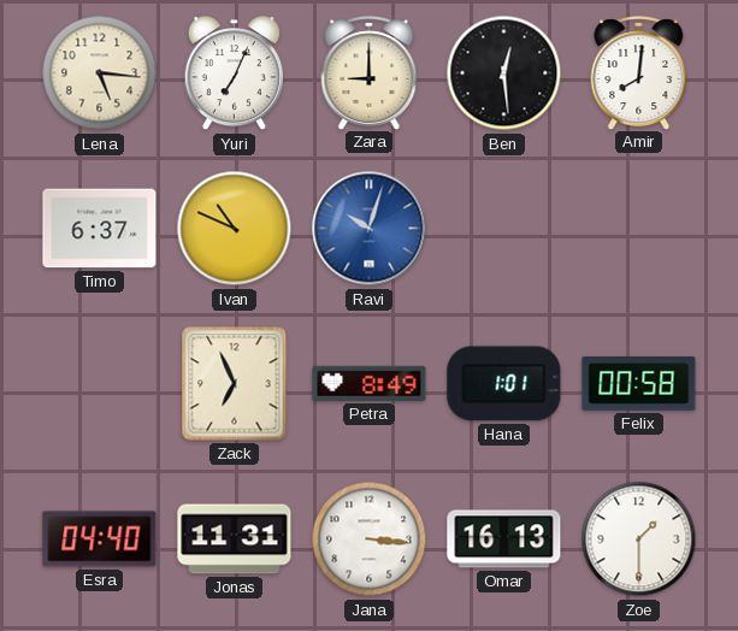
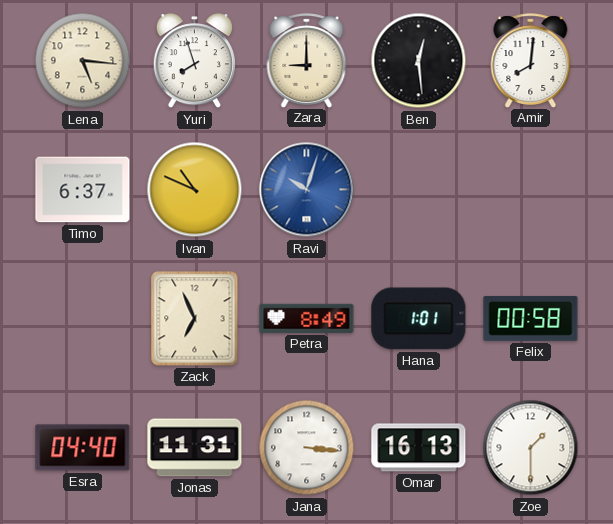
Yuri: 7:04 -> 7:57
